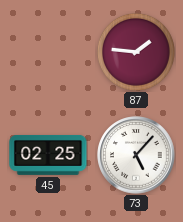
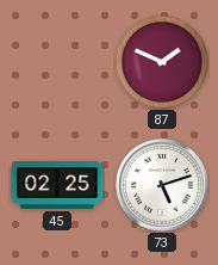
87: 1:46 -> 1:49
73: 5:07 -> 5:12
